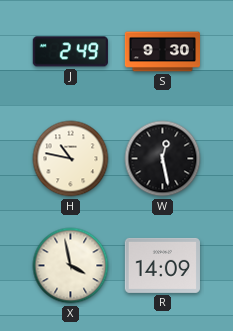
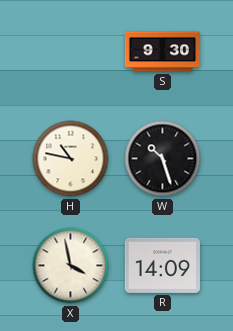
J: 2:49 -> none
W: 12:28 -> 10:27
